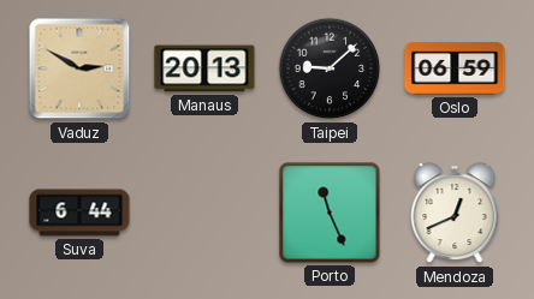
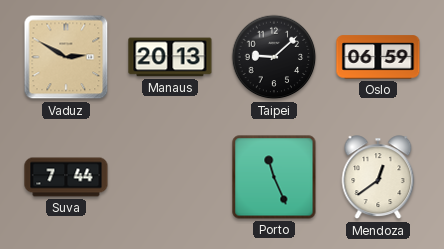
Suva: 6:44 -> 7:44
Mendoza: 12:41 -> 12:39
